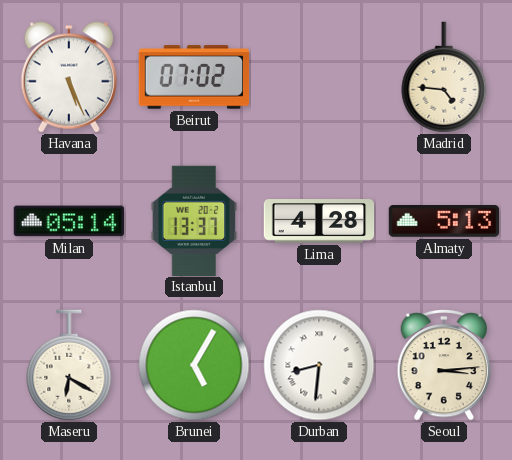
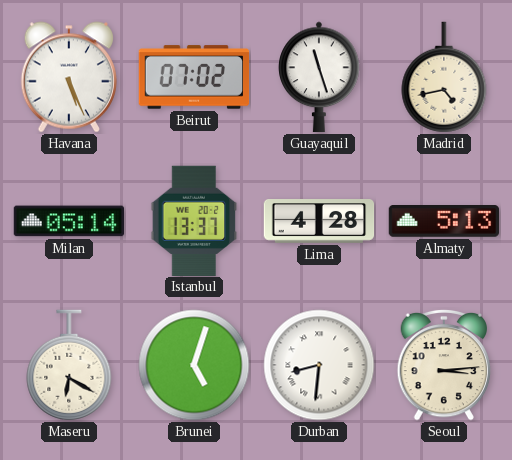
Guayaquil: none -> 11:27
Madrid: 4:46 -> 4:43
Brunei: 5:05 -> 5:03
